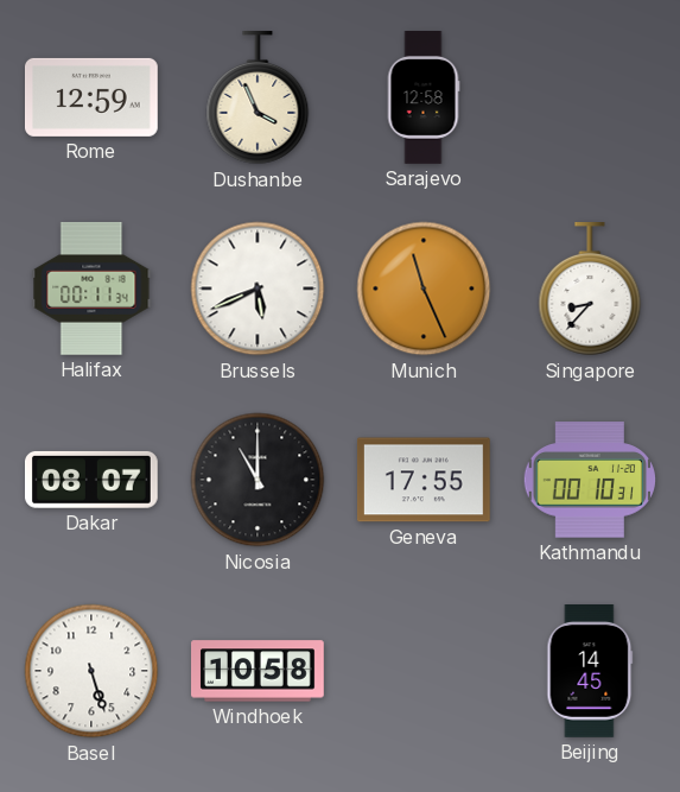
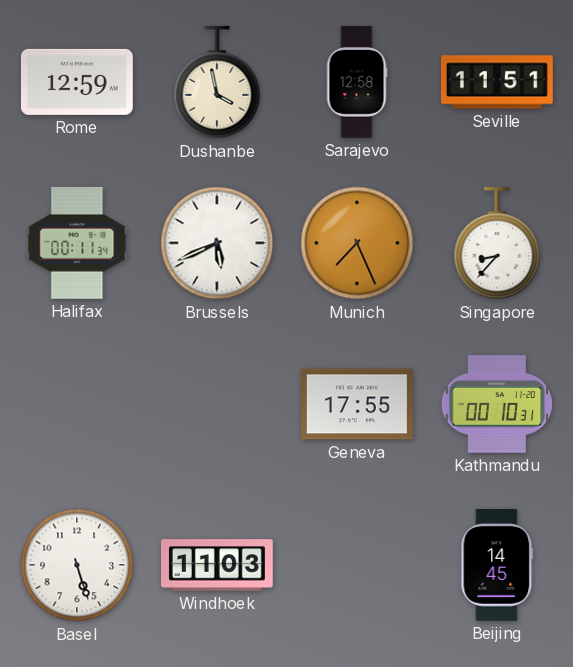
Dushanbe: 3:56 -> 3:58
Seville: none -> 11:51
Munich: 11:26 -> 7:26
Dakar: 08:07 -> none
Nicosia: 11:00 -> none
Windhoek: 10:58 -> 11:03
